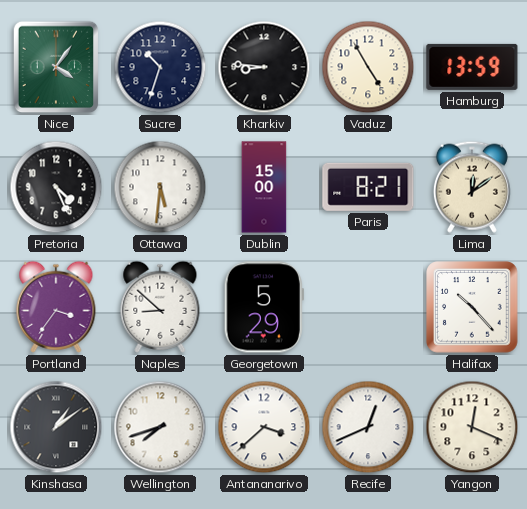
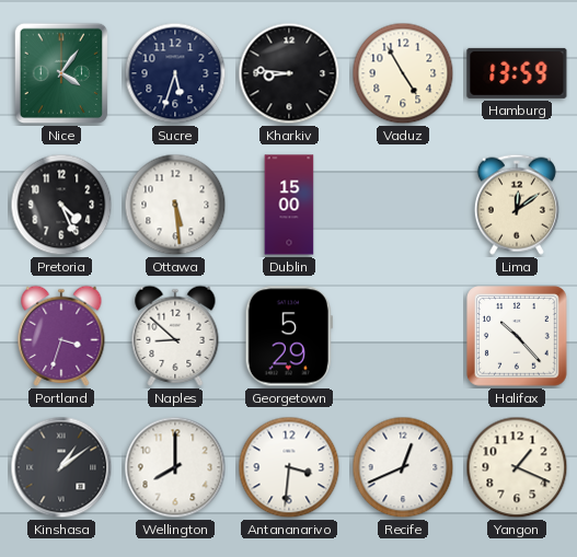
Sucre: 10:33 -> 5:33
Ottawa: 5:31 -> 5:29
Paris: 8:21 -> none
Portland: 3:36 -> 3:33
Wellington: 7:42 -> 8:00
Antananarivo: 3:38 -> 3:31
Yangon: 12:19 -> 1:19
